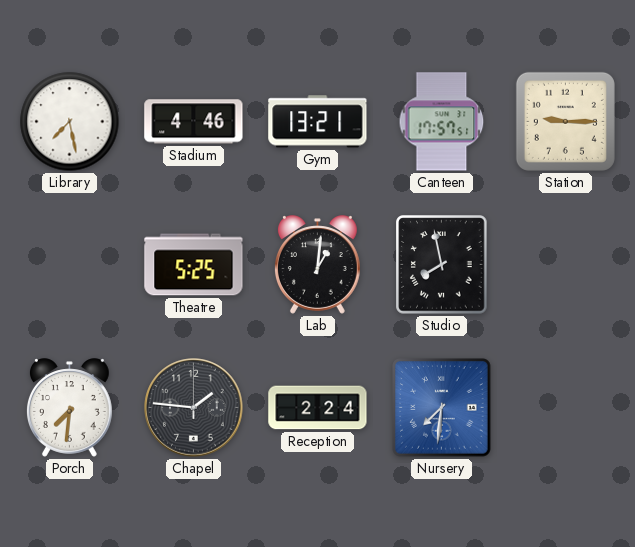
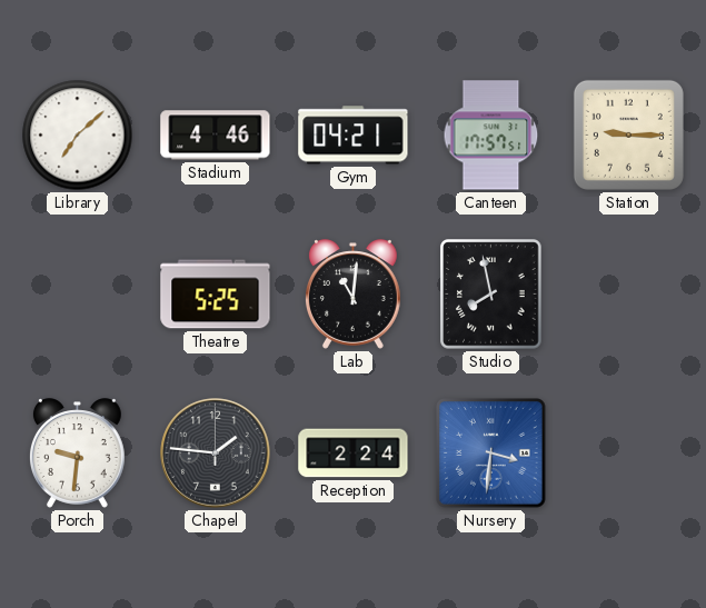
Library: 7:28 -> 7:08
Gym: 13:21 -> 04:21
Lab: 1:01 -> 11:01
Porch: 7:31 -> 9:31
Nursery: 7:31 -> 3:31
